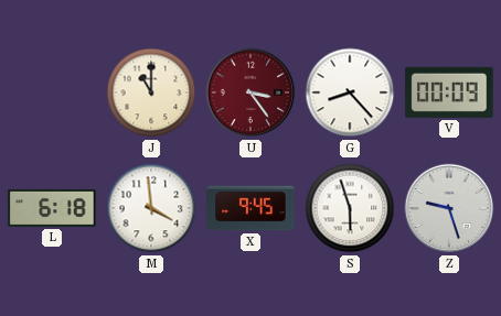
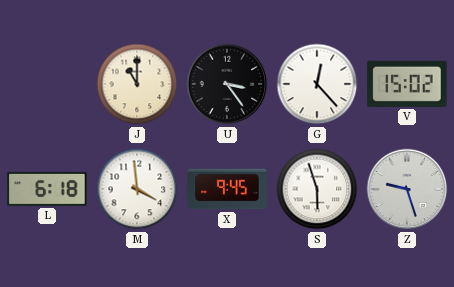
U dial: burgundy -> black
G: 8:23 -> 12:23
V: 00:09 -> 15:02
